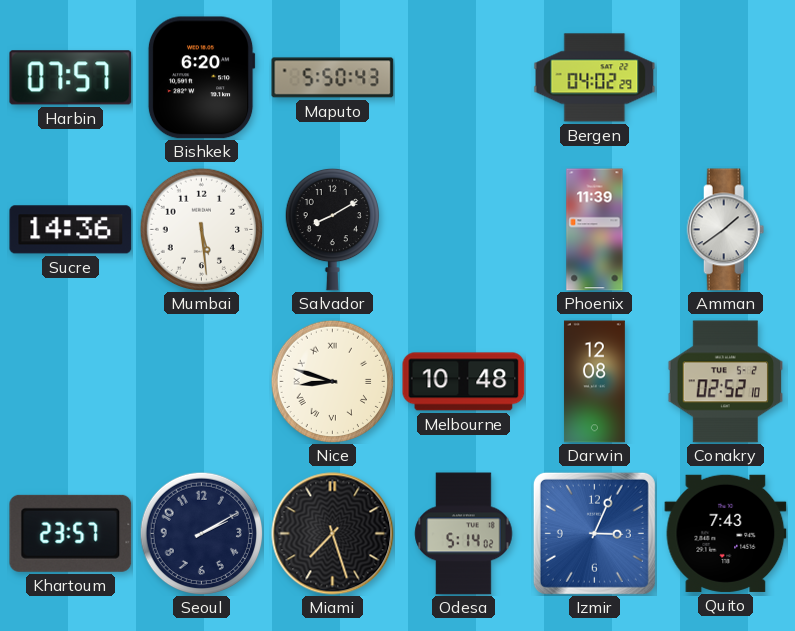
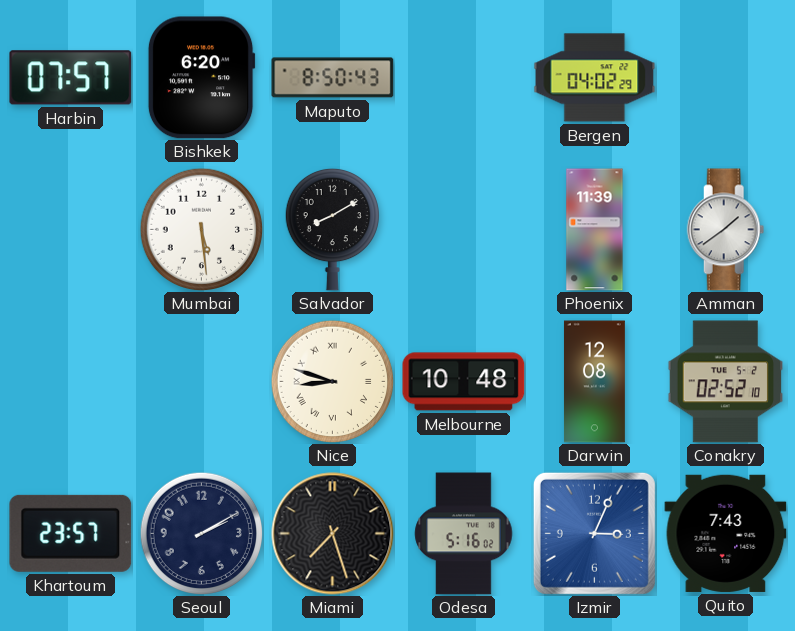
Maputo: 5:50 -> 8:50
Sucre: 14:36 -> none
Odesa: 5:14 -> 5:16
